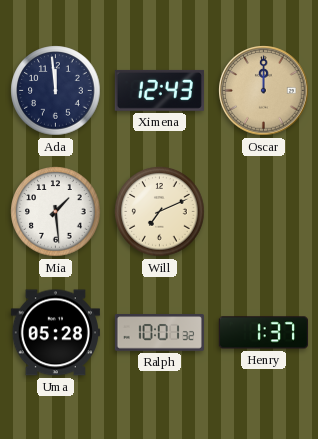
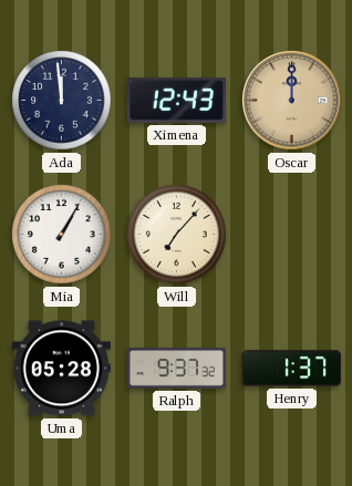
Mia: 1:29 -> 1:05
Will: 7:11 -> 7:07
Ralph: 10:01 -> 9:37
